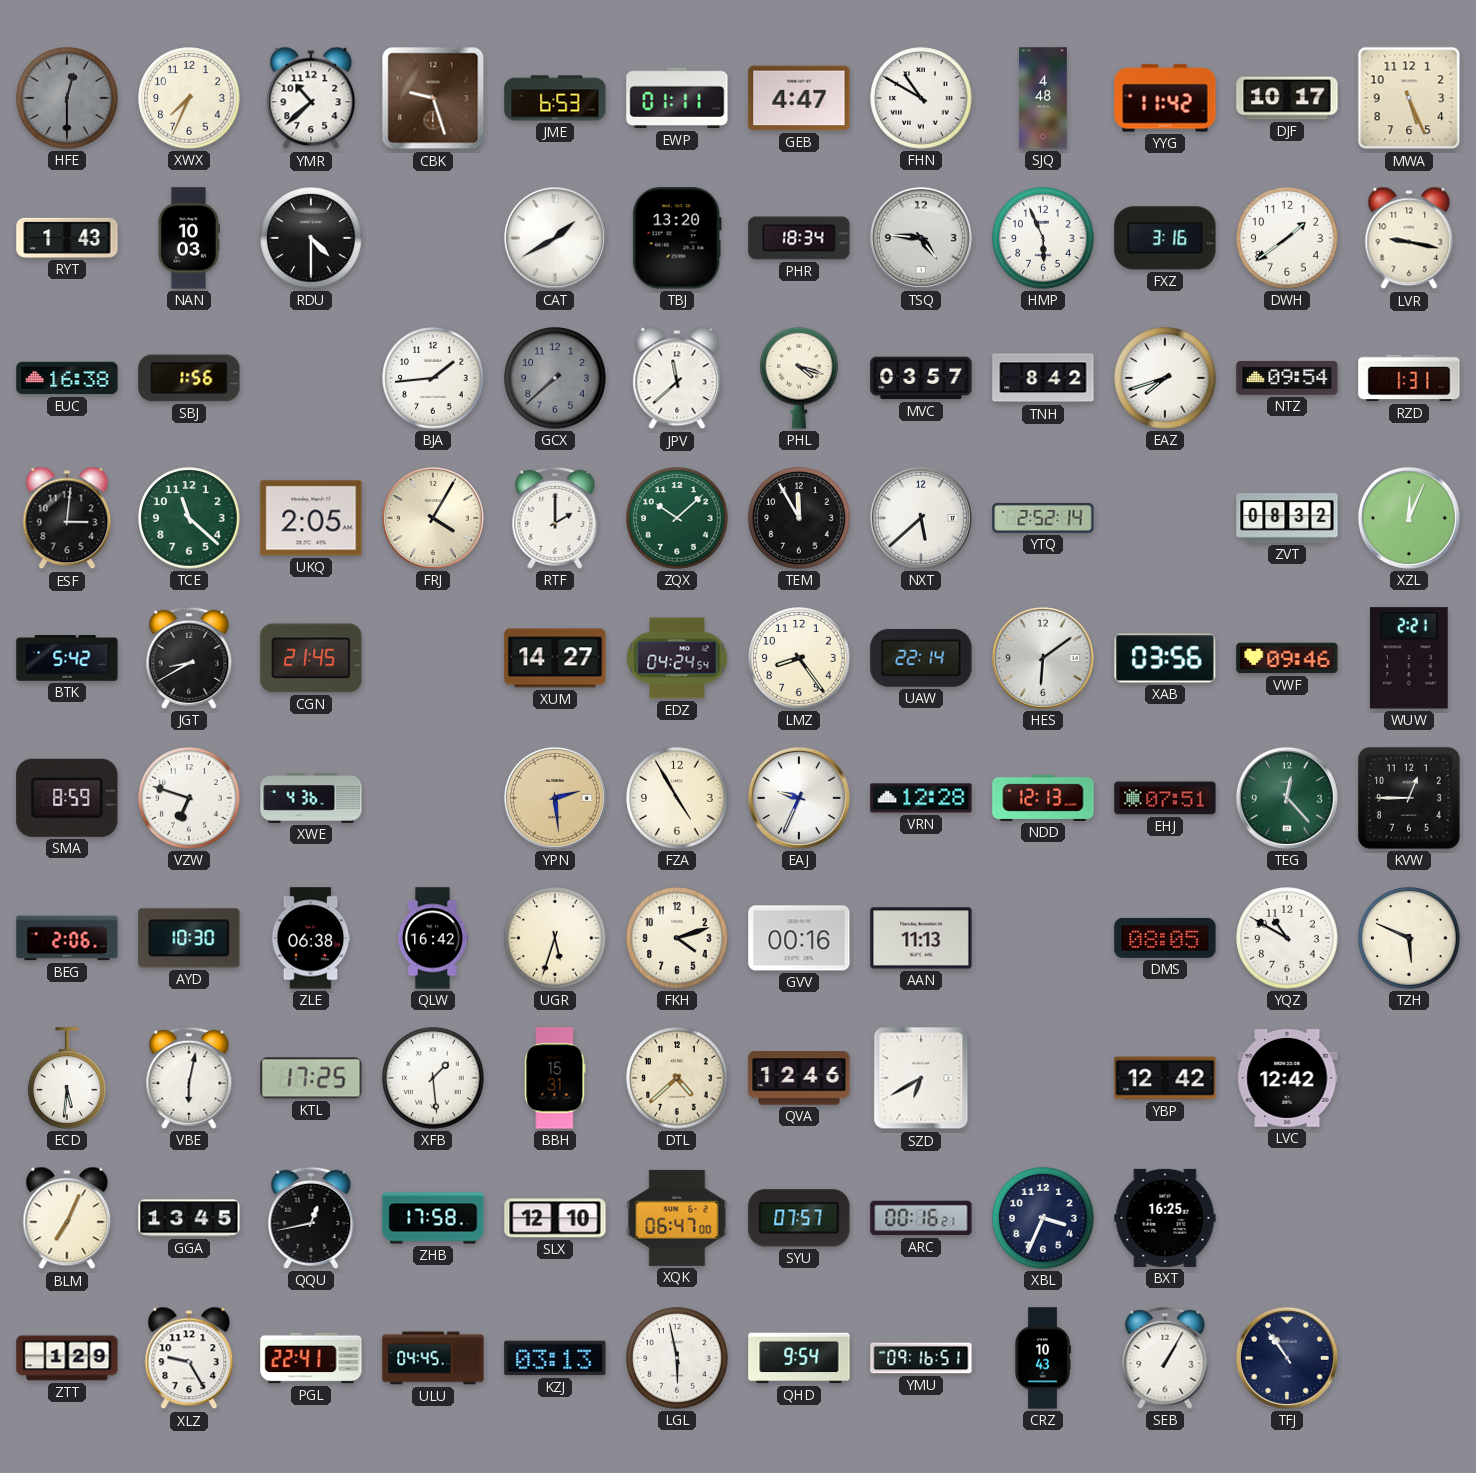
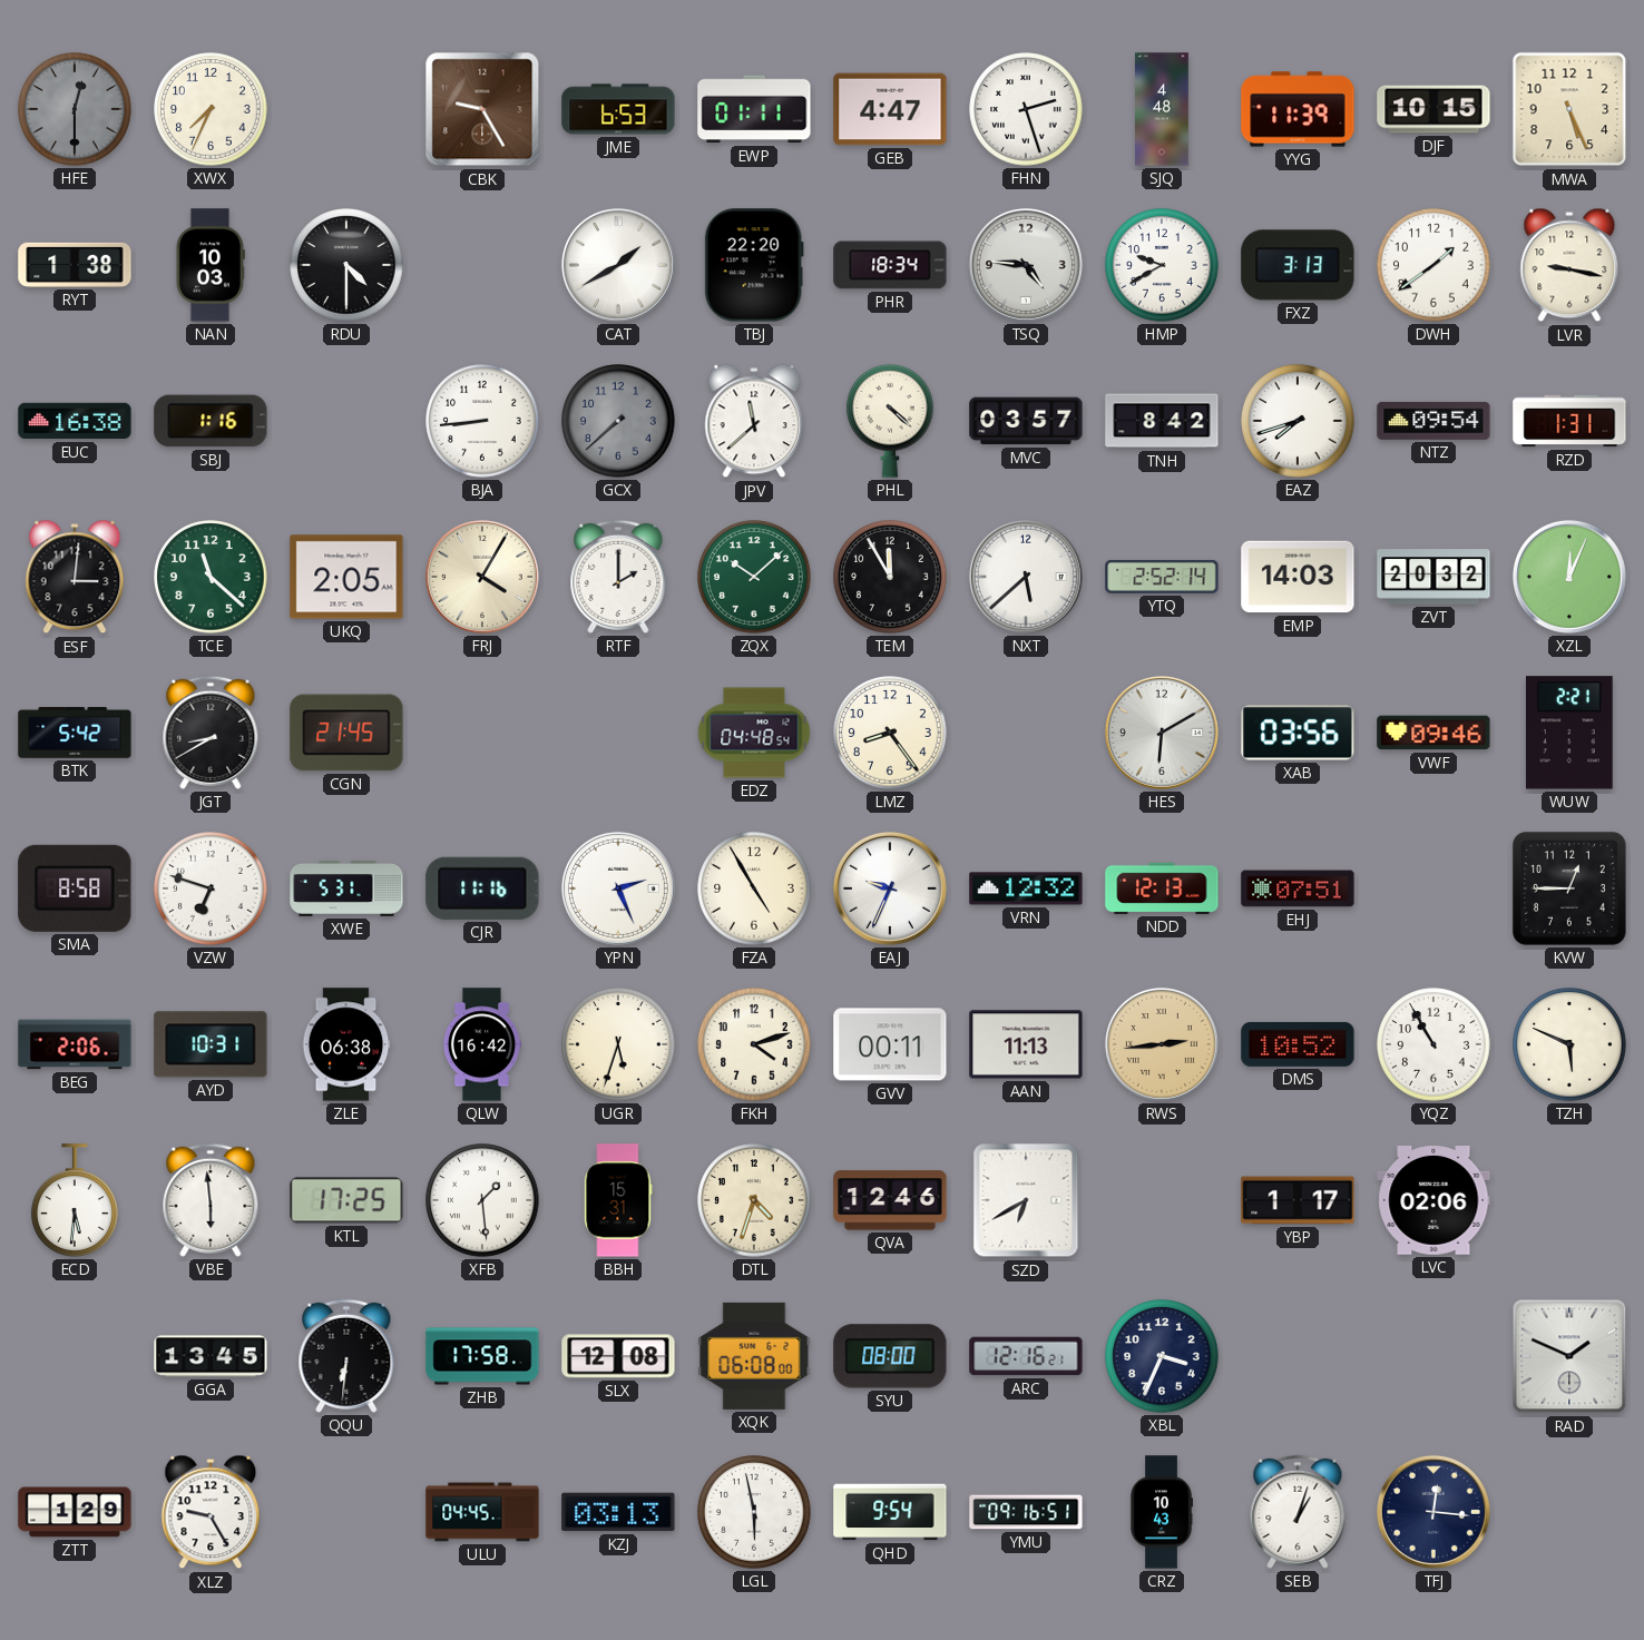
YMR: 10:38 -> none
CBK: 9:27 -> 9:25
FHN: 10:50 -> 2:27
YYG: 11:42 -> 11:39
DJF: 10:17 -> 10:15
RYT: 1:43 -> 1:38
TBJ: 13:20 -> 22:20
HMP: 5:56 -> 9:40
FXZ: 3:16 -> 3:13
SBJ: 1:56 -> 1:16
BJA: 1:44 -> 8:44
PHL: 4:18 -> 4:22
EMP: none -> 14:03
ZVT: 08:32 -> 20:32
XUM: 14:27 -> none
EDZ: 04:24 -> 04:48
UAW: 22:14 -> none
HES: 6:09 -> 6:10
SMA: 8:59 -> 8:58
XWE: 4:36 -> 5:31
CJR: none -> 11:16
YPN: 2:29 -> 2:26
YPN dial: champagne -> white
VRN: 12:28 -> 12:32
TEG: 12:23 -> none
AYD: 10:30 -> 10:31
GVV: 00:16 -> 00:11
RWS: none -> 2:44
DMS: 08:05 -> 10:52
YQZ: 10:50 -> 10:55
VBE: 6:02 -> 5:59
DTL: 4:38 -> 4:33
YBP: 12:42 -> 1:17
LVC: 12:42 -> 02:06
BLM: 7:04 -> none
QQU: 12:43 -> 6:31
SLX: 12:10 -> 12:08
XQK: 06:47 -> 06:08
SYU: 07:57 -> 08:00
ARC: 00:16 -> 12:16
BXT: 16:25 -> none
RAD: none -> 1:49
PGL: 22:41 -> none
SEB: 1:05 -> 1:03
TFJ: 10:54 -> 12:16
